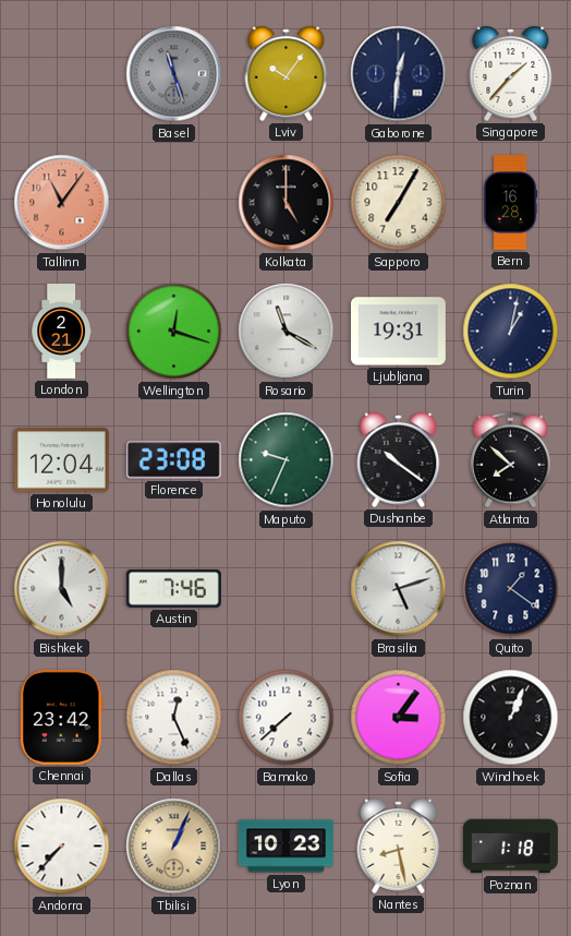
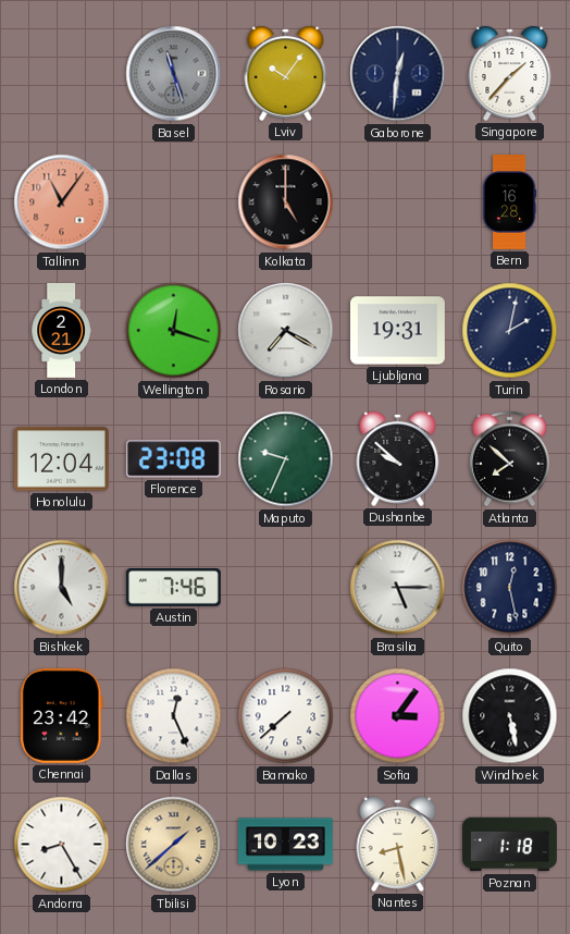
Sapporo: 7:05 -> none
Rosario: 11:20 -> 7:20
Turin: 1:02 -> 2:02
Dushanbe: 10:21 -> 9:52
Brasilia: 5:12 -> 5:15
Quito: 1:21 -> 12:28
Windhoek: 1:04 -> 5:28
Andorra: 7:37 -> 8:25
Tbilisi: 1:04 -> 1:38
